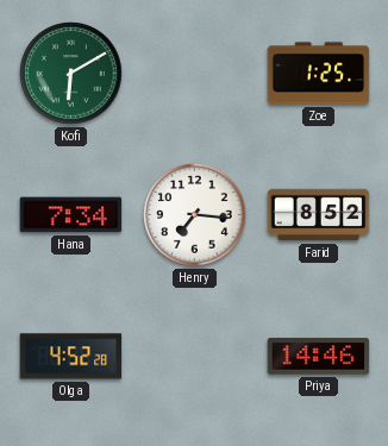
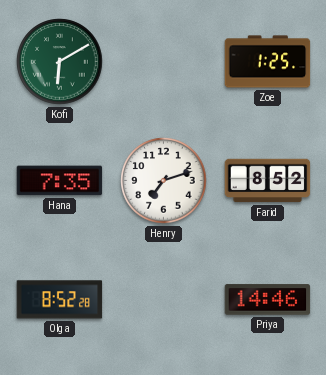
Hana: 7:34 -> 7:35
Henry: 7:16 -> 7:12
Olga: 4:52 -> 8:52
